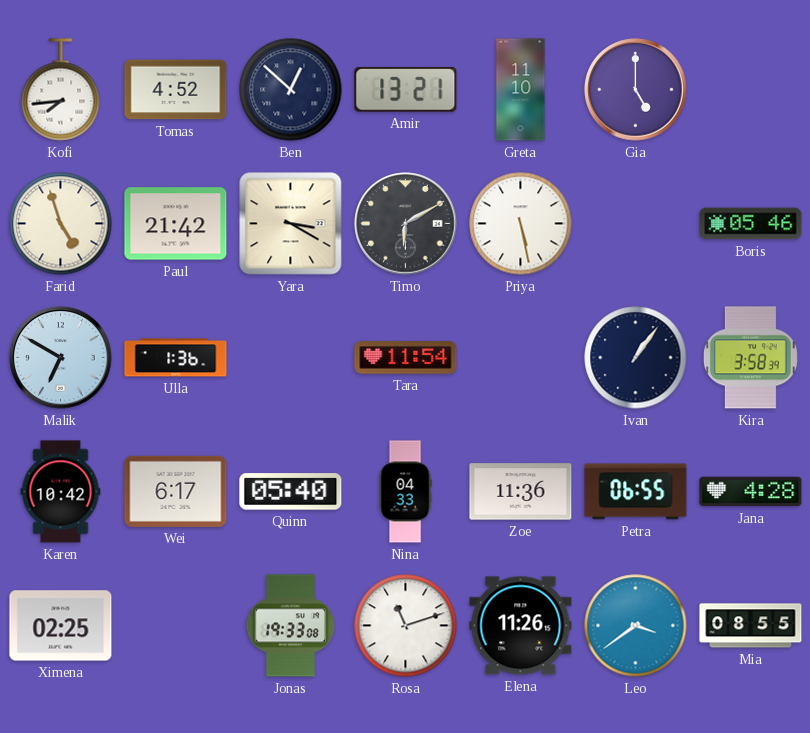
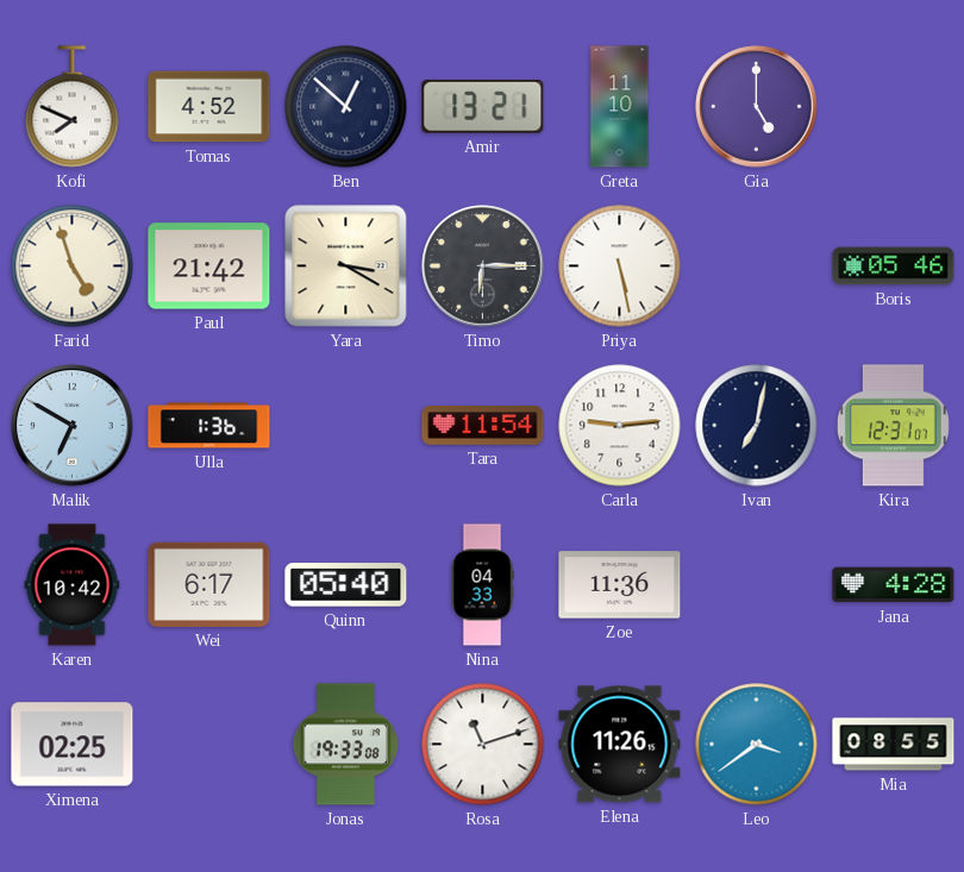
Kofi: 7:44 -> 7:49
Timo: 6:10 -> 6:15
Carla: none -> 9:14
Ivan: 1:06 -> 7:02
Kira: 3:58 -> 12:31
Petra: 06:55 -> none
